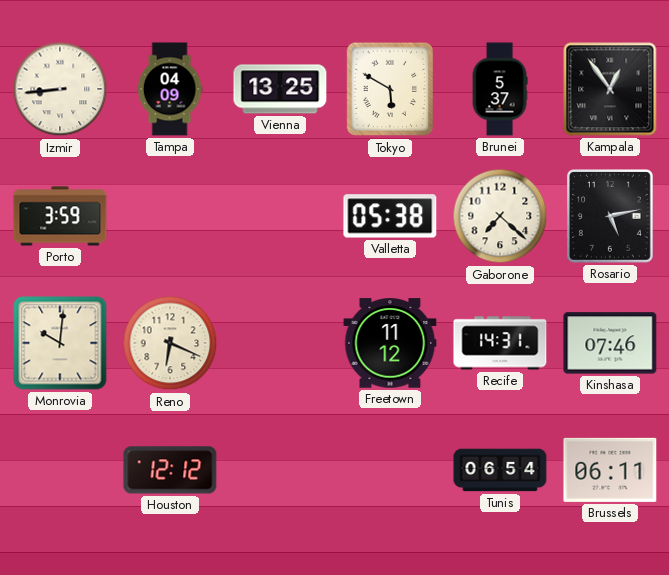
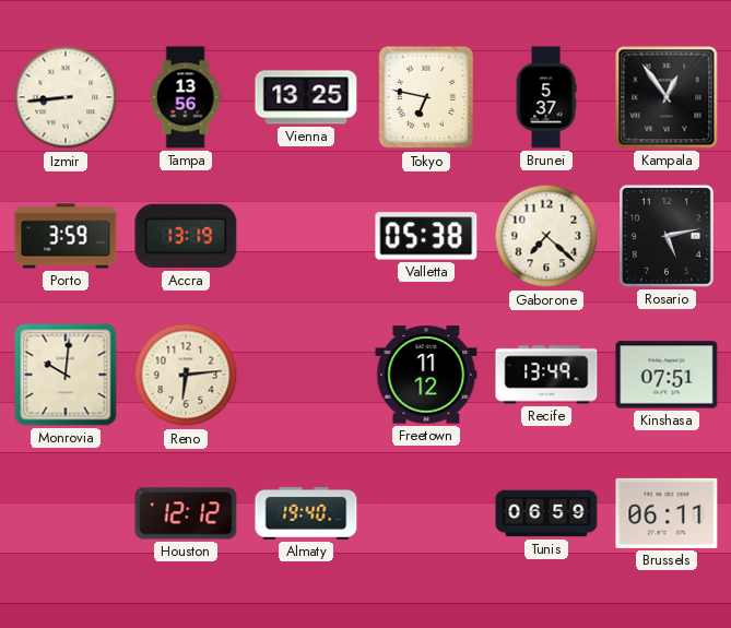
Tampa: 04:09 -> 13:56
Tokyo: 5:50 -> 6:47
Accra: none -> 13:19
Reno: 6:19 -> 6:14
Recife: 14:31 -> 13:49
Kinshasa: 07:46 -> 07:51
Almaty: none -> 19:40
Tunis: 06:54 -> 06:59
